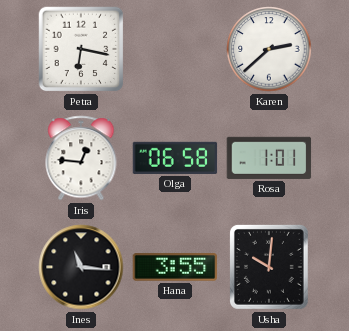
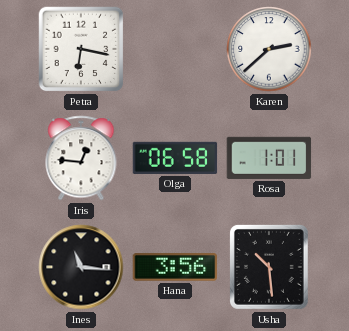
Hana: 3:55 -> 3:56
Usha: 10:01 -> 10:29
